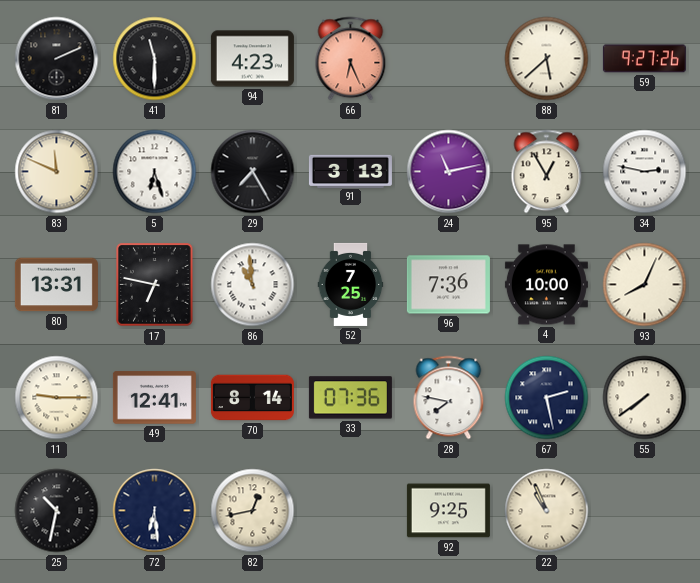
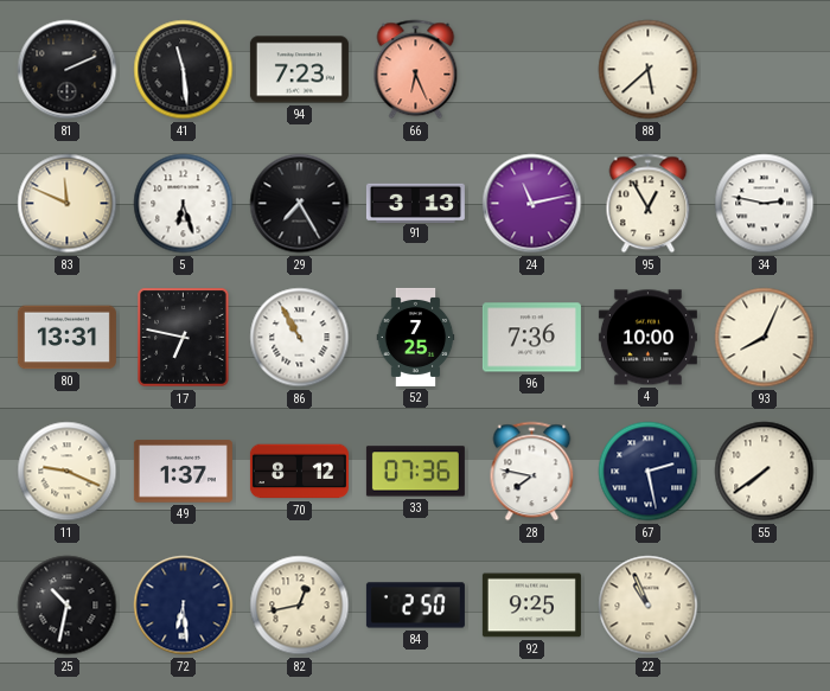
41: 11:30 -> 11:29
94: 4:23 -> 7:23
59: 9:27 -> none
86: 10:59 -> 10:55
11: 9:15 -> 9:19
49: 12:41 -> 1:37
70: 8:14 -> 8:12
84: none -> 2:50
